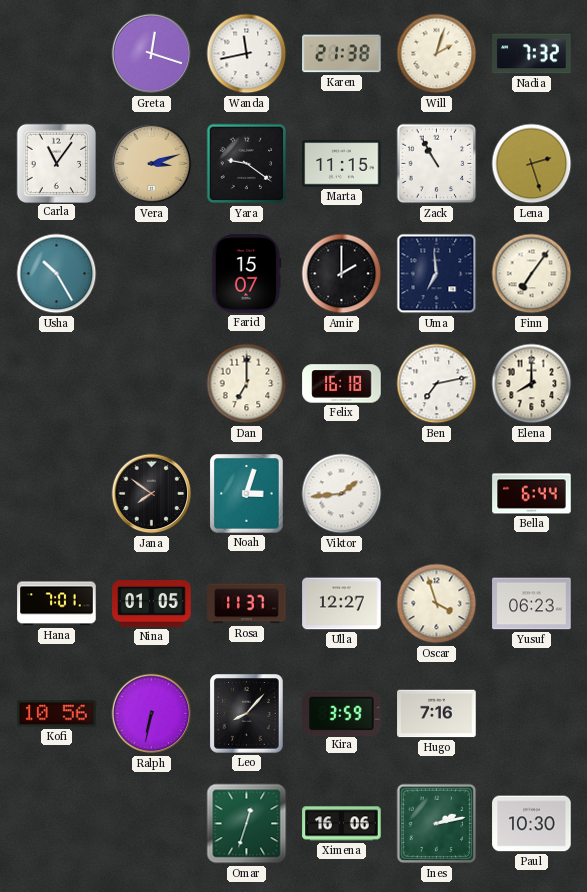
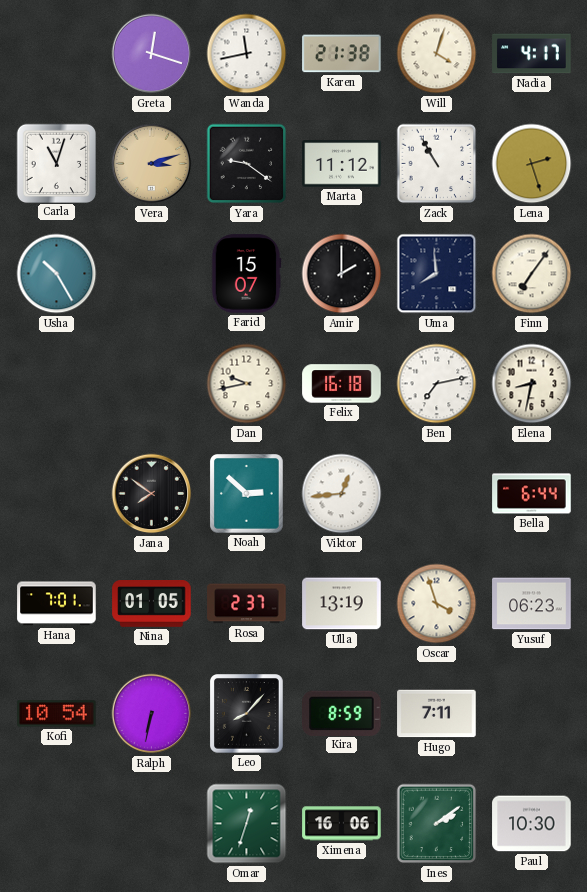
Will: 2:03 -> 4:03
Nadia: 7:32 -> 4:17
Carla: 11:06 -> 11:03
Marta: 11:15 -> 11:12
Uma: 6:59 -> 7:59
Dan: 7:00 -> 9:43
Elena: 8:00 -> 8:32
Noah: 3:03 -> 2:52
Viktor: 1:44 -> 12:44
Rosa: 11:37 -> 2:37
Ulla: 12:27 -> 13:19
Kofi: 10:56 -> 10:54
Kira: 3:59 -> 8:59
Hugo: 7:16 -> 7:11
Ines: 2:13 -> 2:09
